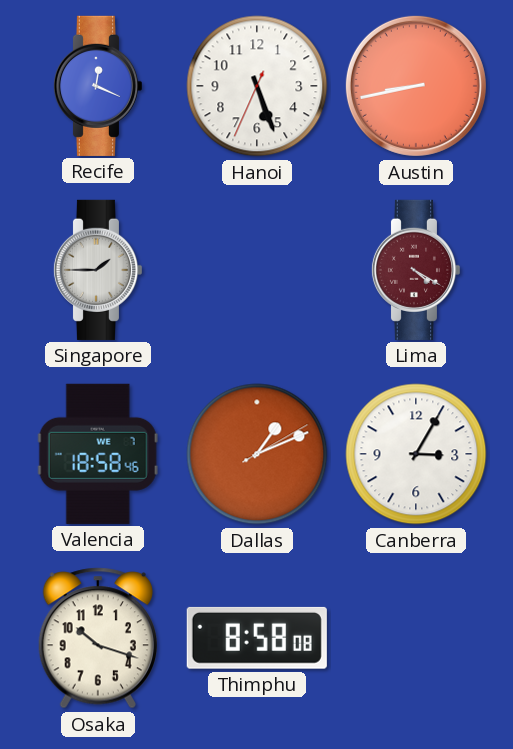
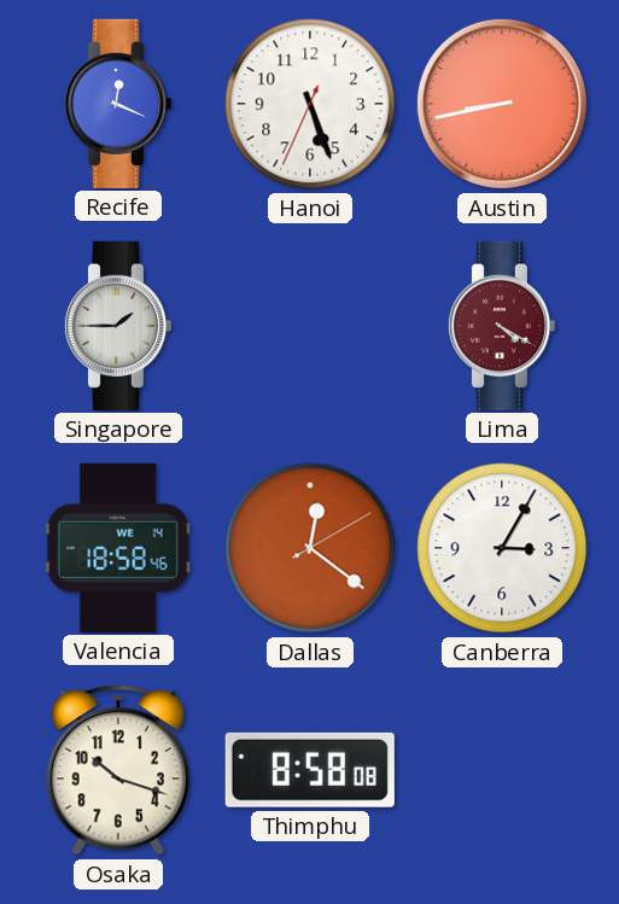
Valencia date: WE 7 -> WE 14
Dallas: 1:11 -> 12:21
